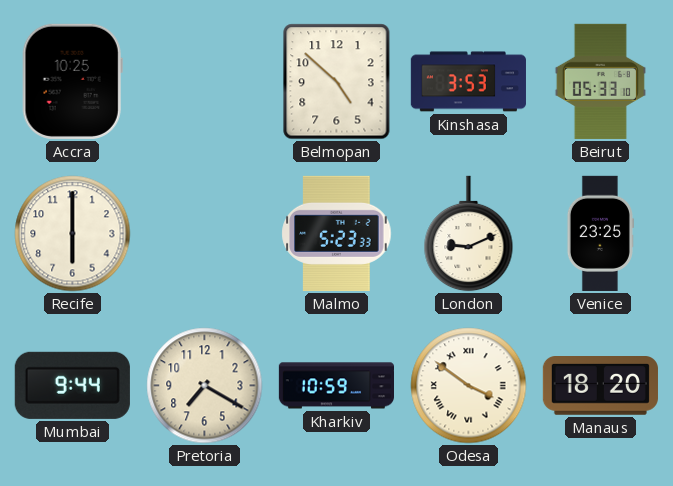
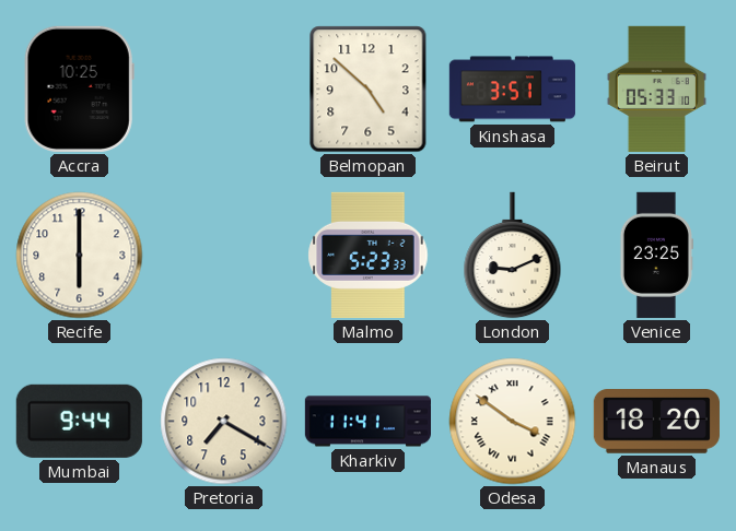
Kinshasa: 3:53 -> 3:51
Kharkiv: 10:59 -> 11:41
